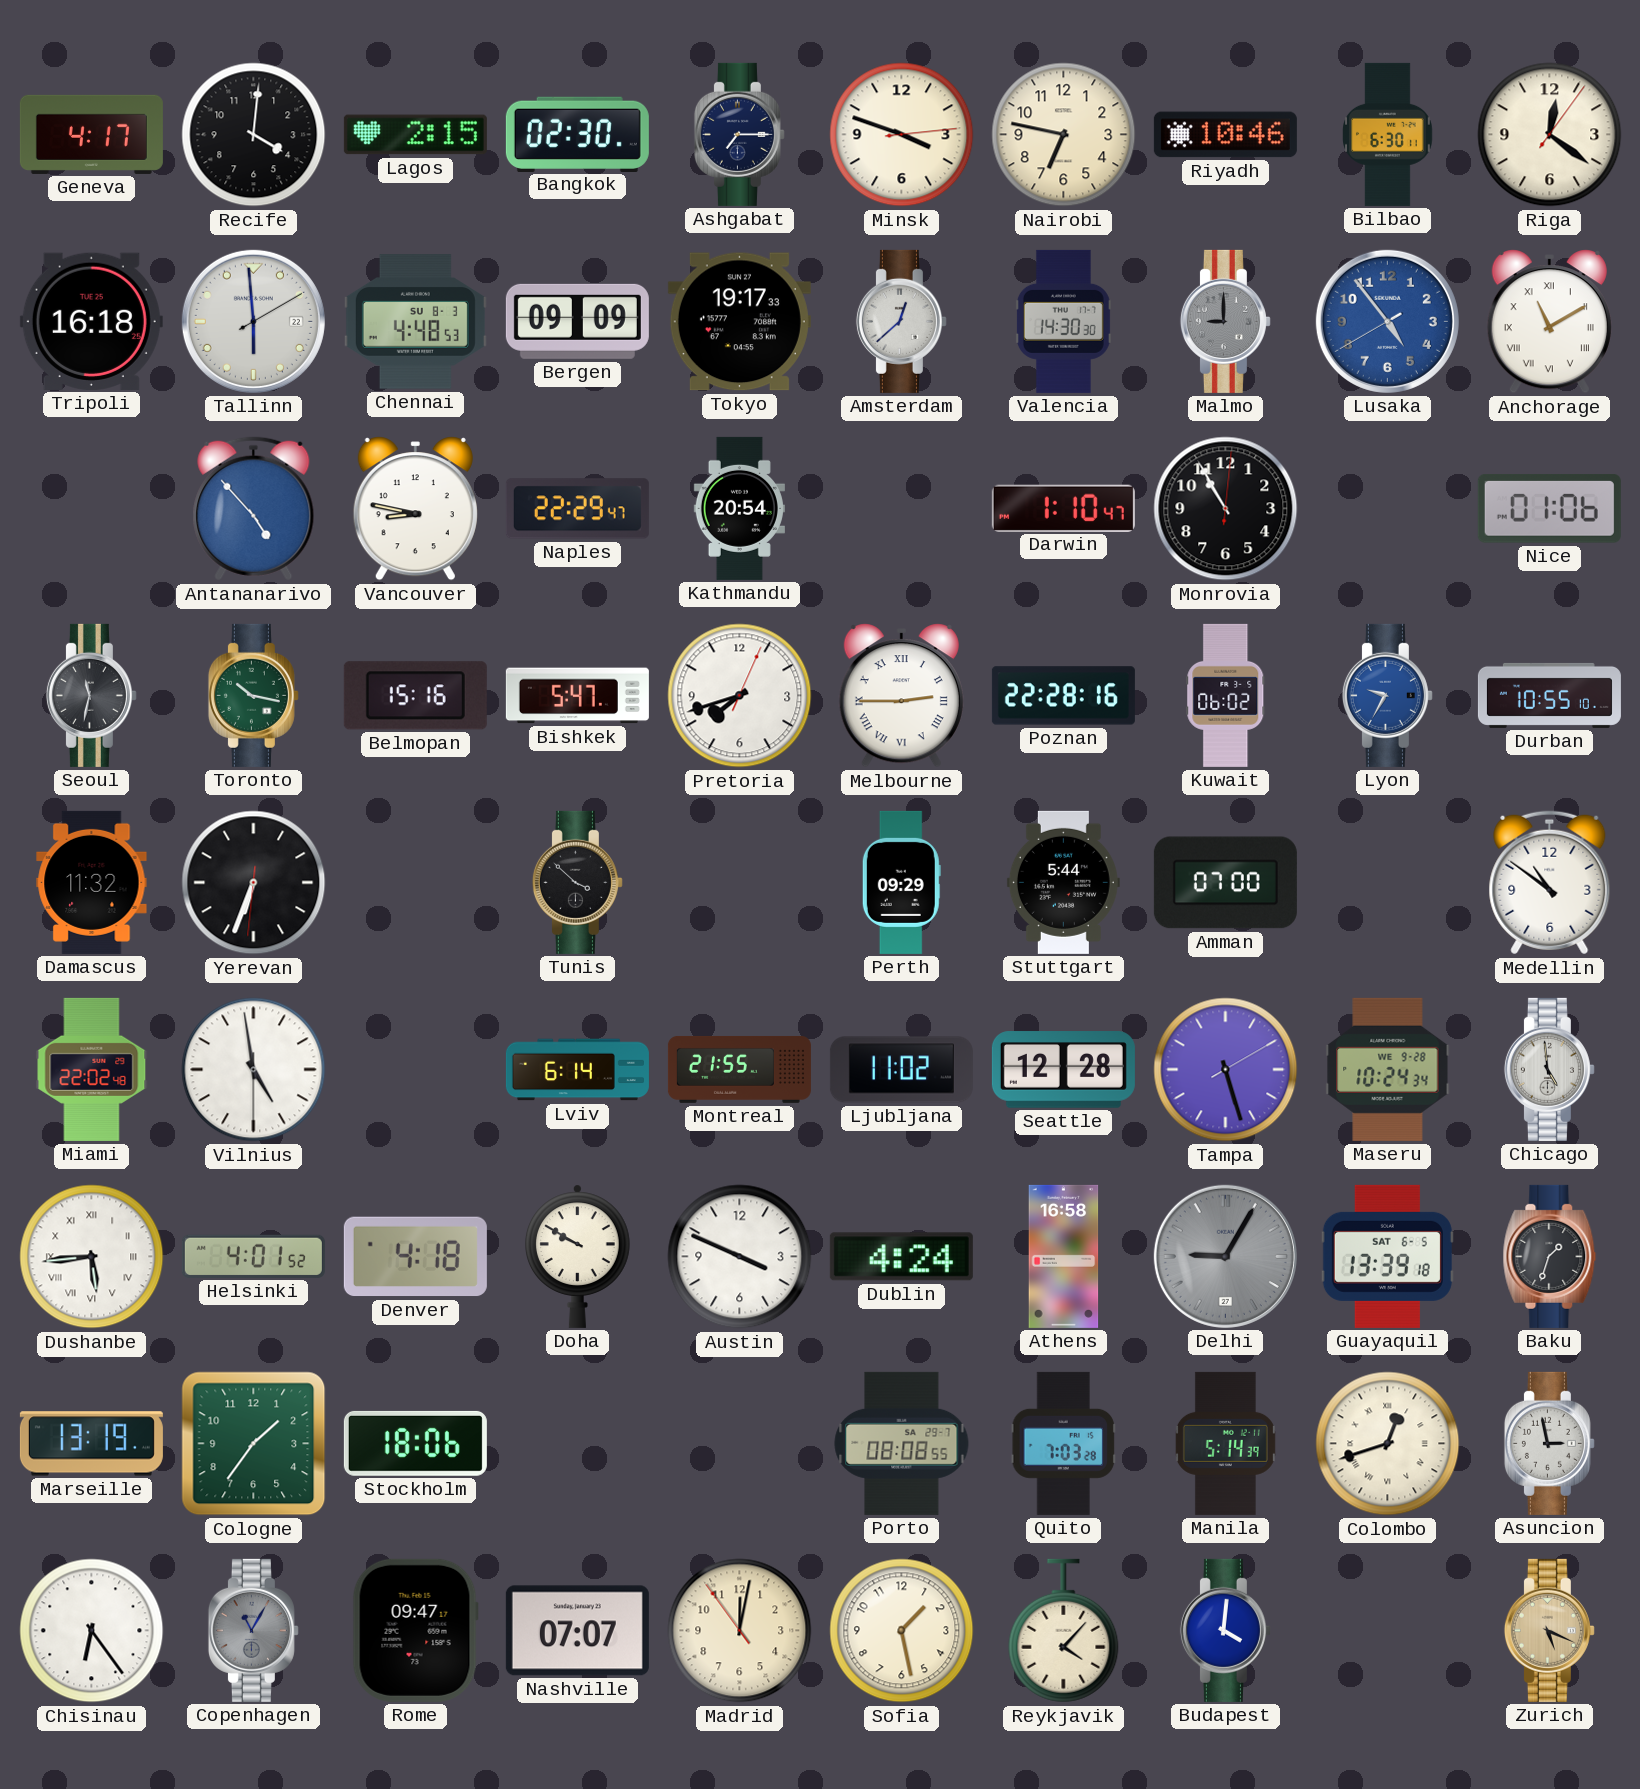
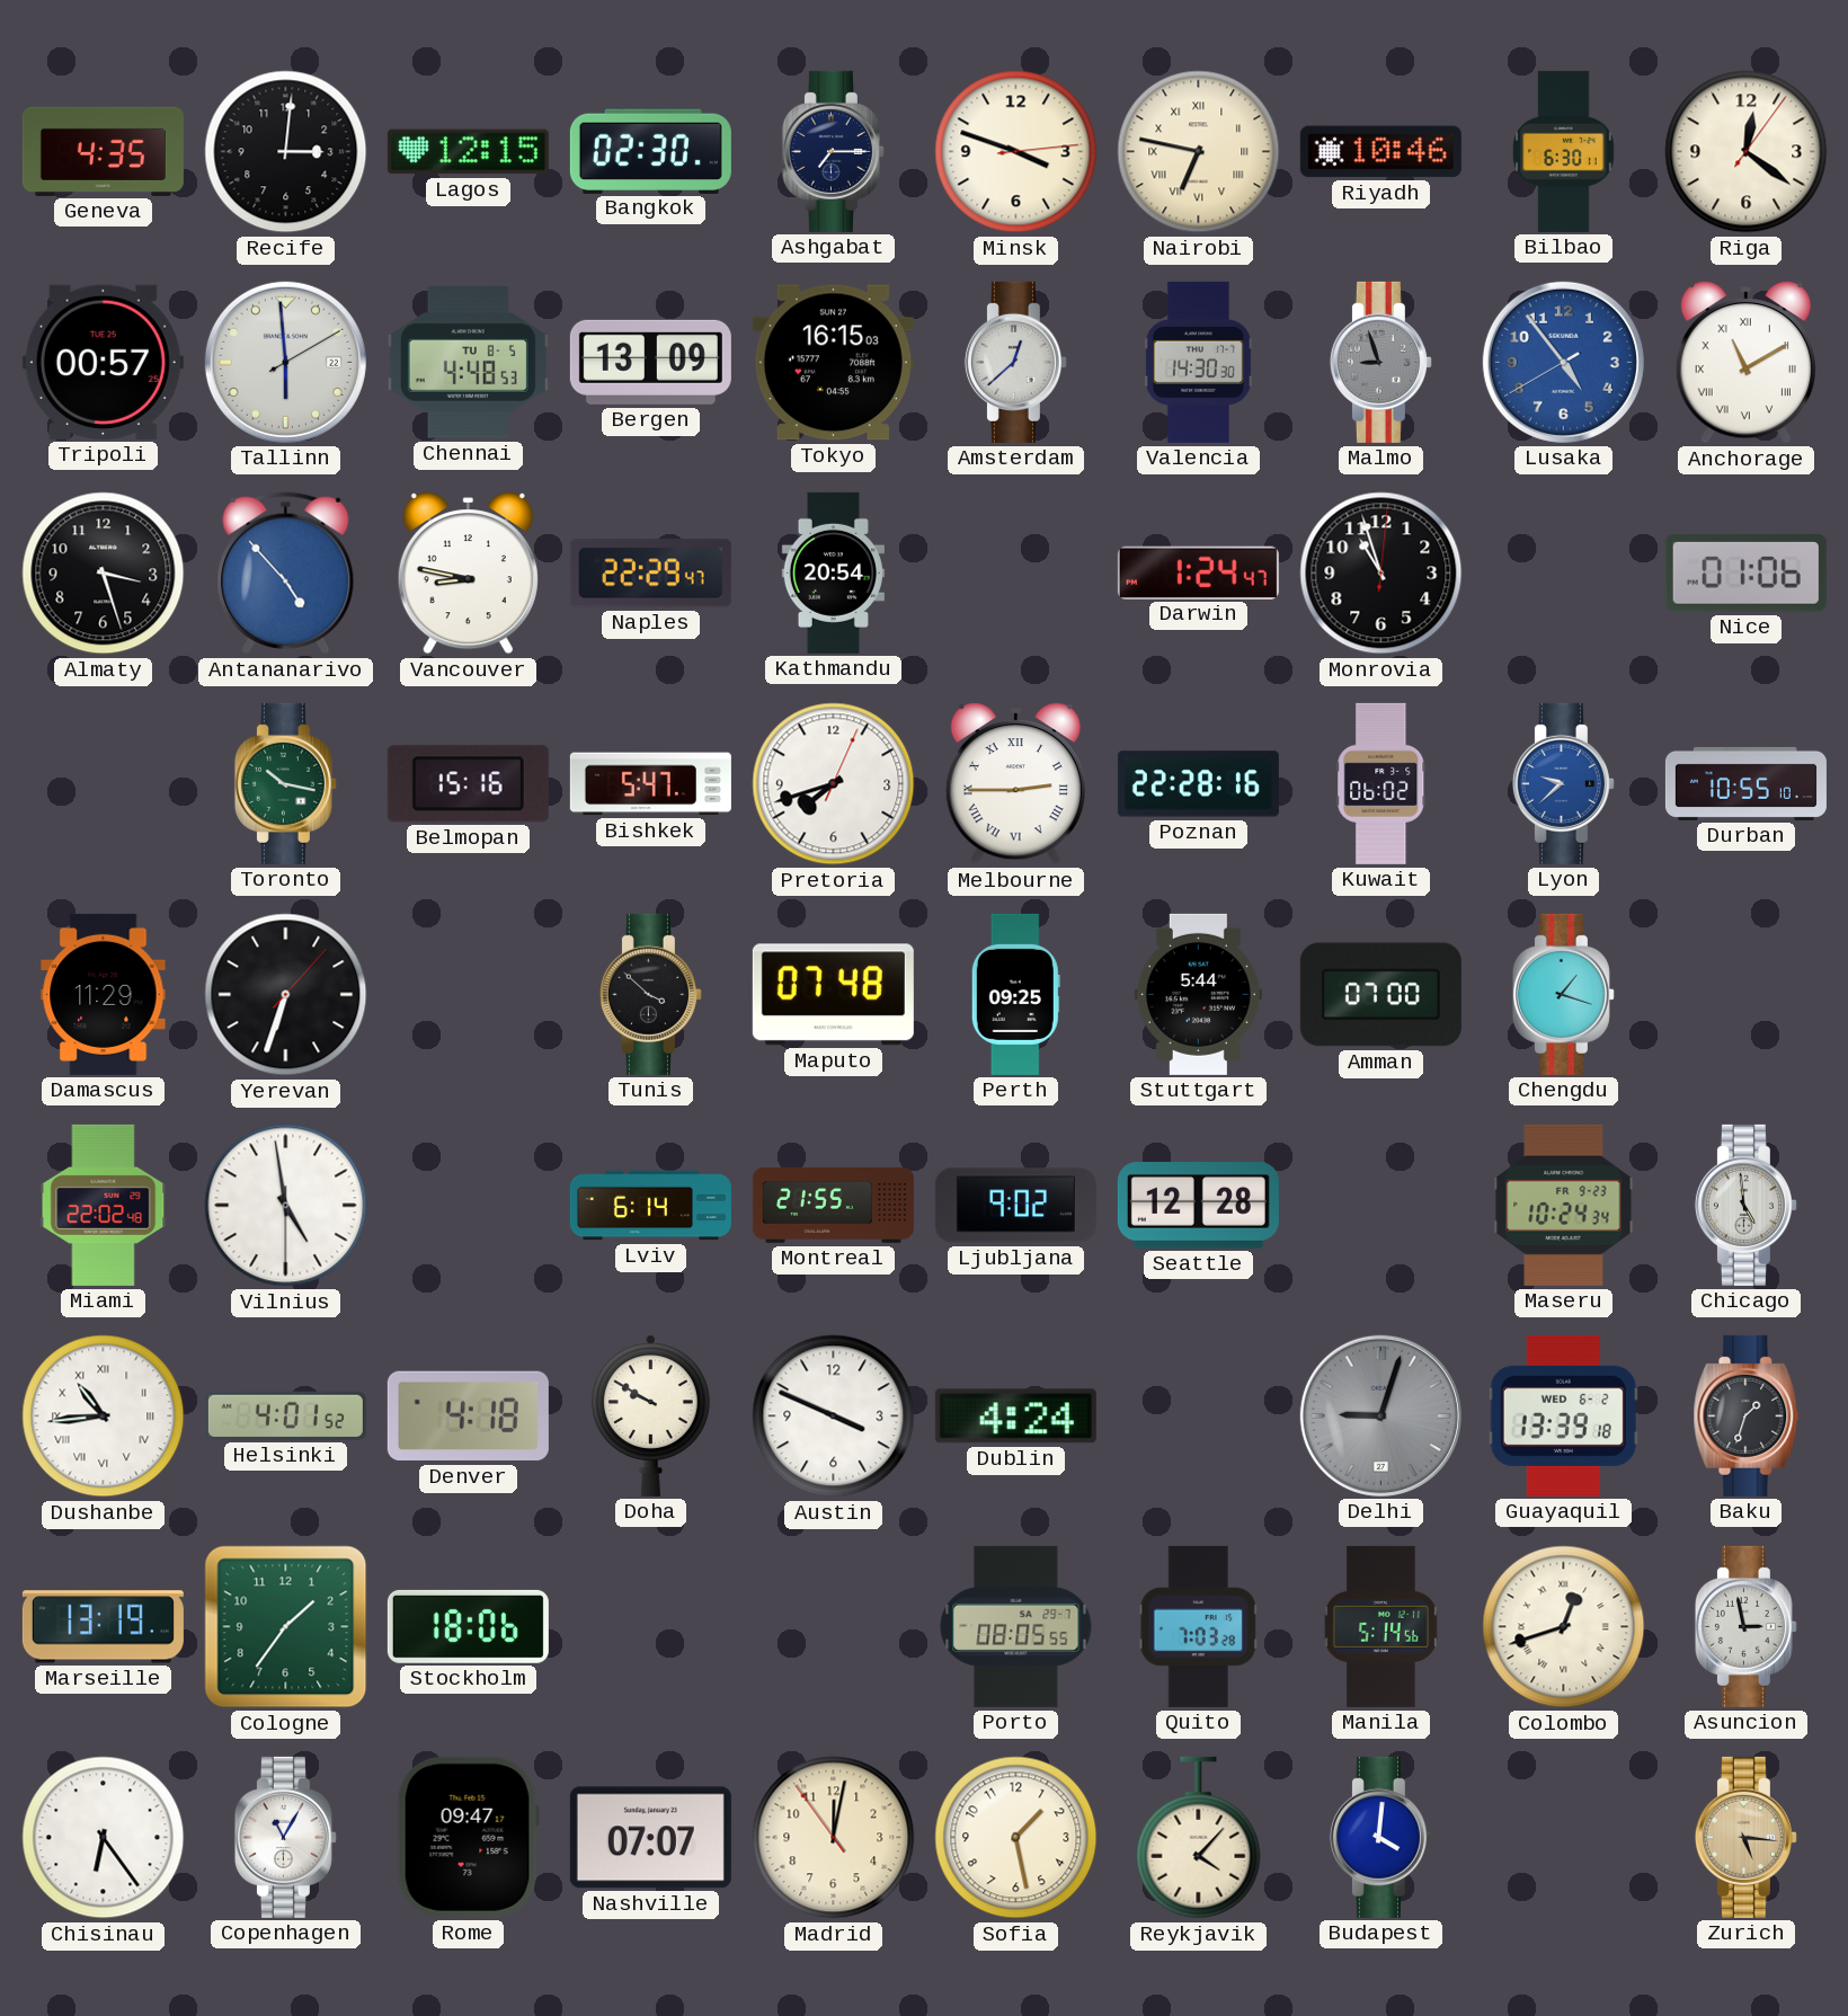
Geneva: 4:17 -> 4:35
Recife: 4:01 -> 3:01
Lagos: 2:15 -> 12:15
Nairobi numerals: Arabic -> Roman
Tripoli: 16:18 -> 00:57
Chennai date: SU 8-3 -> TU 8-5
Bergen: 09:09 -> 13:09
Tokyo: 19:17 -> 16:15
Malmo: 9:00 -> 8:57
Almaty: none -> 3:27
Darwin: 1:10 -> 1:24
Monrovia: 10:55 -> 10:57
Seoul: 11:32 -> none
Lyon: 9:35 -> 9:38
Damascus: 11:32 -> 11:29
Yerevan: 6:33:31 -> 6:33:07
Maputo: none -> 07:48
Perth: 09:29 -> 09:25
Chengdu: none -> 1:18
Medellin: 10:51 -> none
Ljubljana: 11:02 -> 9:02
Tampa: 5:27 -> none
Maseru date: WE 9-28 -> FR 9-23
Dushanbe: 5:44 -> 10:44
Athens: 16:58 -> none
Delhi: 9:05 -> 9:03
Guayaquil date: SAT 6-5 -> WED 6-2
Porto: 08:08 -> 08:05
Manila: 5:14:39 -> 5:14:56
Copenhagen dial: grey -> white
Zurich: 5:19 -> 5:16
